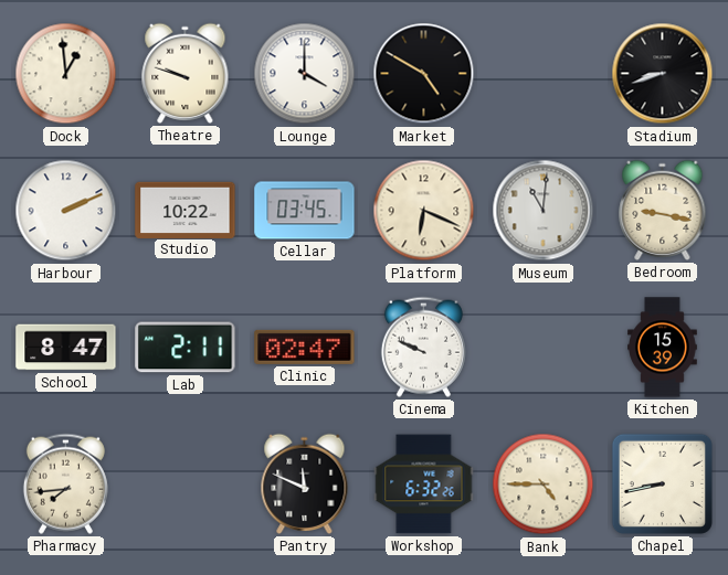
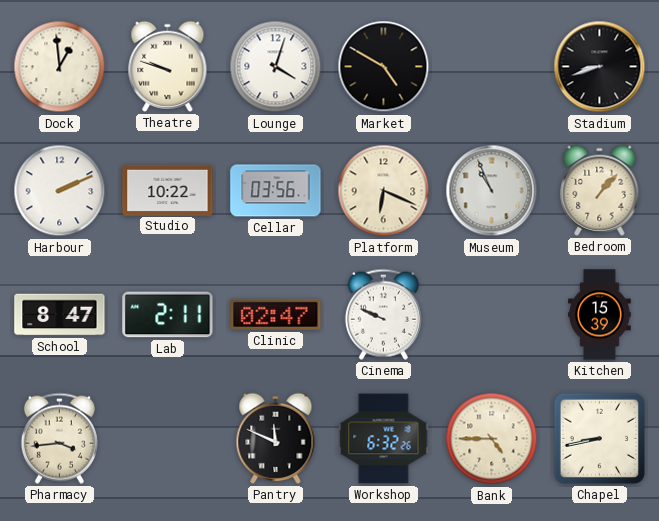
Lounge: 4:00 -> 4:03
Cellar: 03:45 -> 03:56
Museum: 11:01 -> 10:56
Bedroom: 9:17 -> 1:07
Pharmacy: 7:44 -> 3:44
